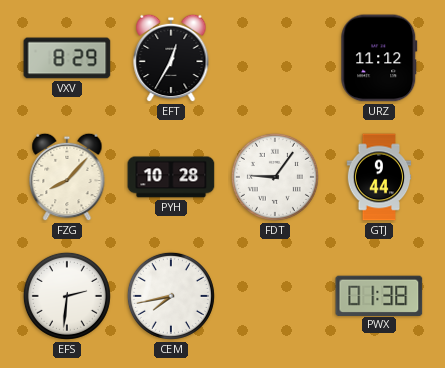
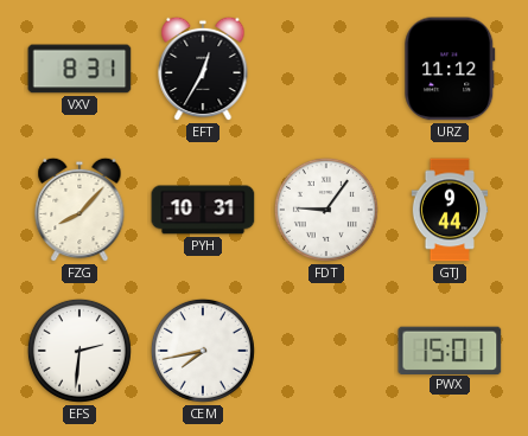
VXV: 8:29 -> 8:31
PYH: 10:28 -> 10:31
PWX: 01:38 -> 15:01
